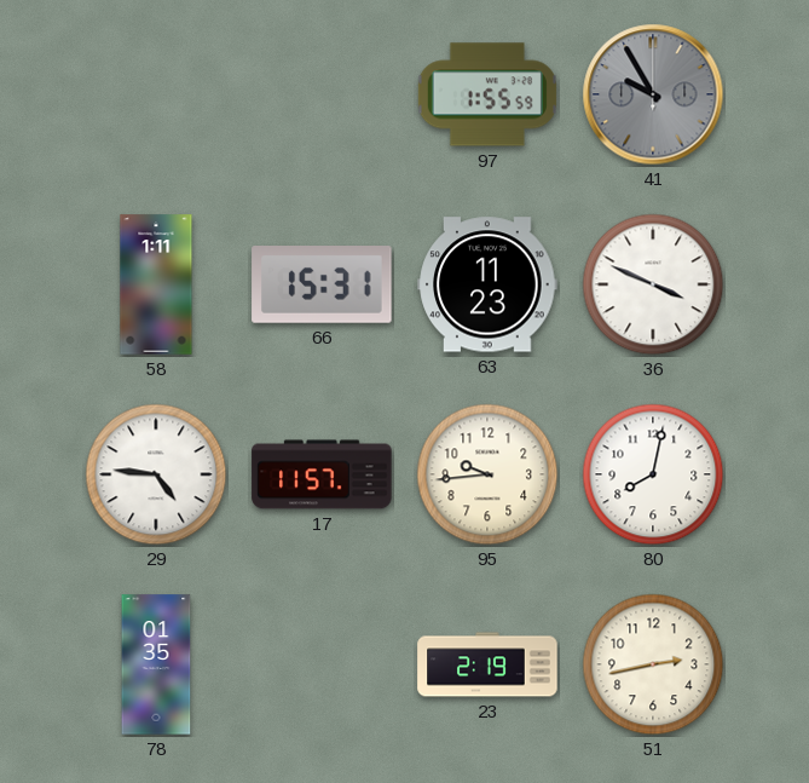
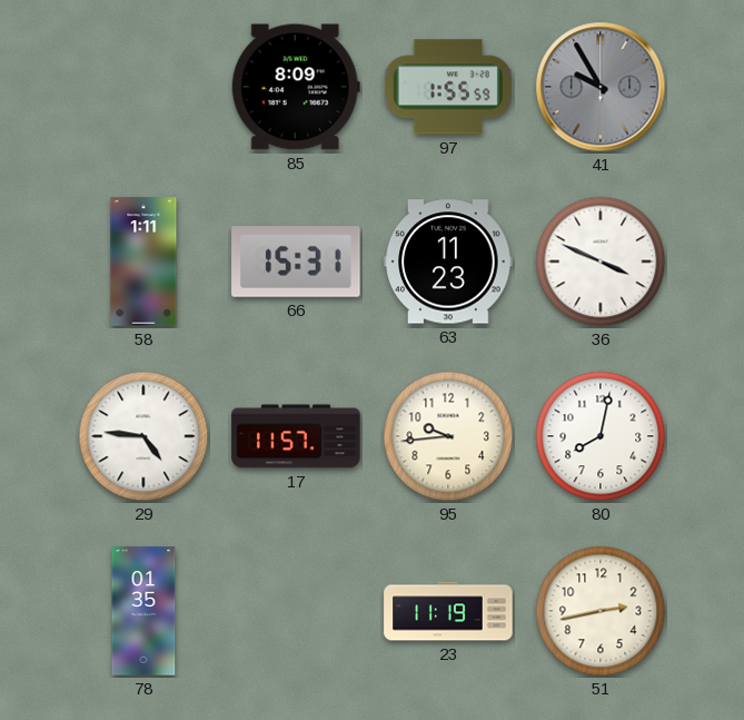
85: none -> 8:09
23: 2:19 -> 11:19
